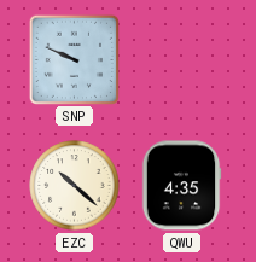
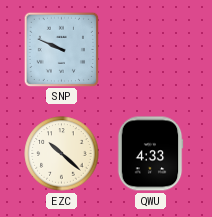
QWU: 4:35 -> 4:33
